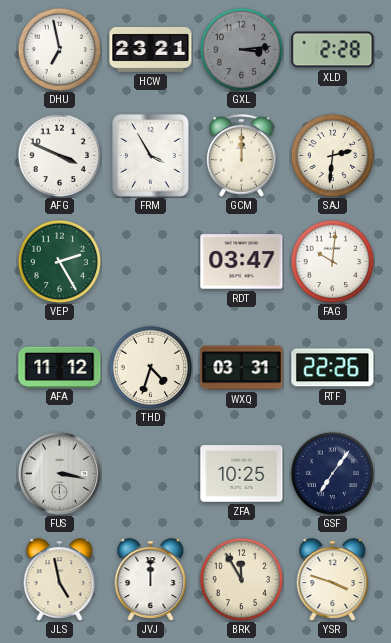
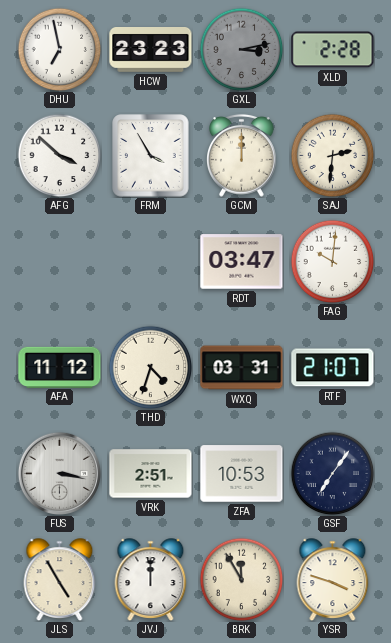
HCW: 23:21 -> 23:23
GXL: 3:14 -> 3:13
AFG: 3:49 -> 3:52
VEP: 2:25 -> none
RTF: 22:26 -> 21:07
VRK: none -> 2:51
ZFA: 10:25 -> 10:53
JLS: 4:58 -> 4:55
